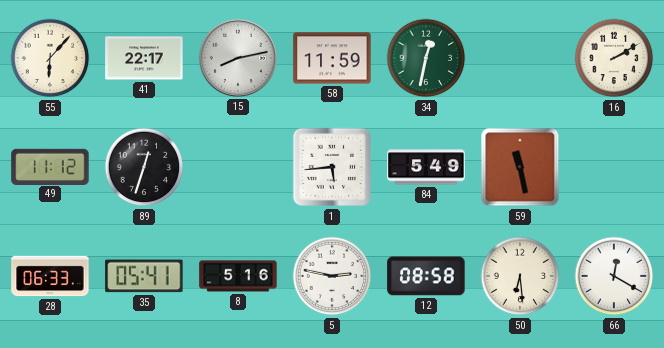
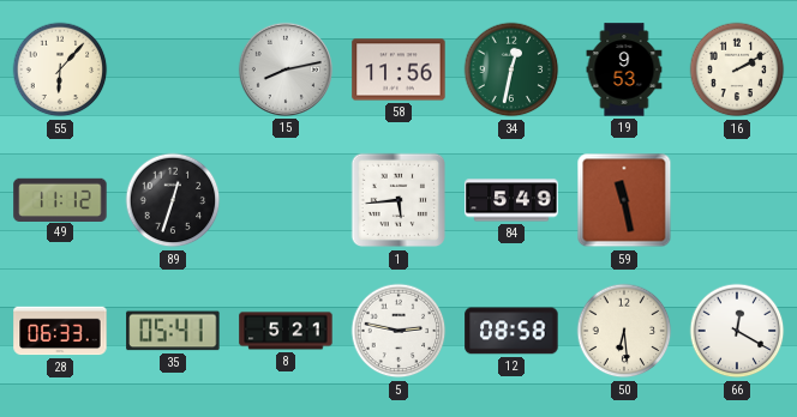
41: 22:17 -> none
58: 11:59 -> 11:56
19: none -> 9:53
8: 5:16 -> 5:21
